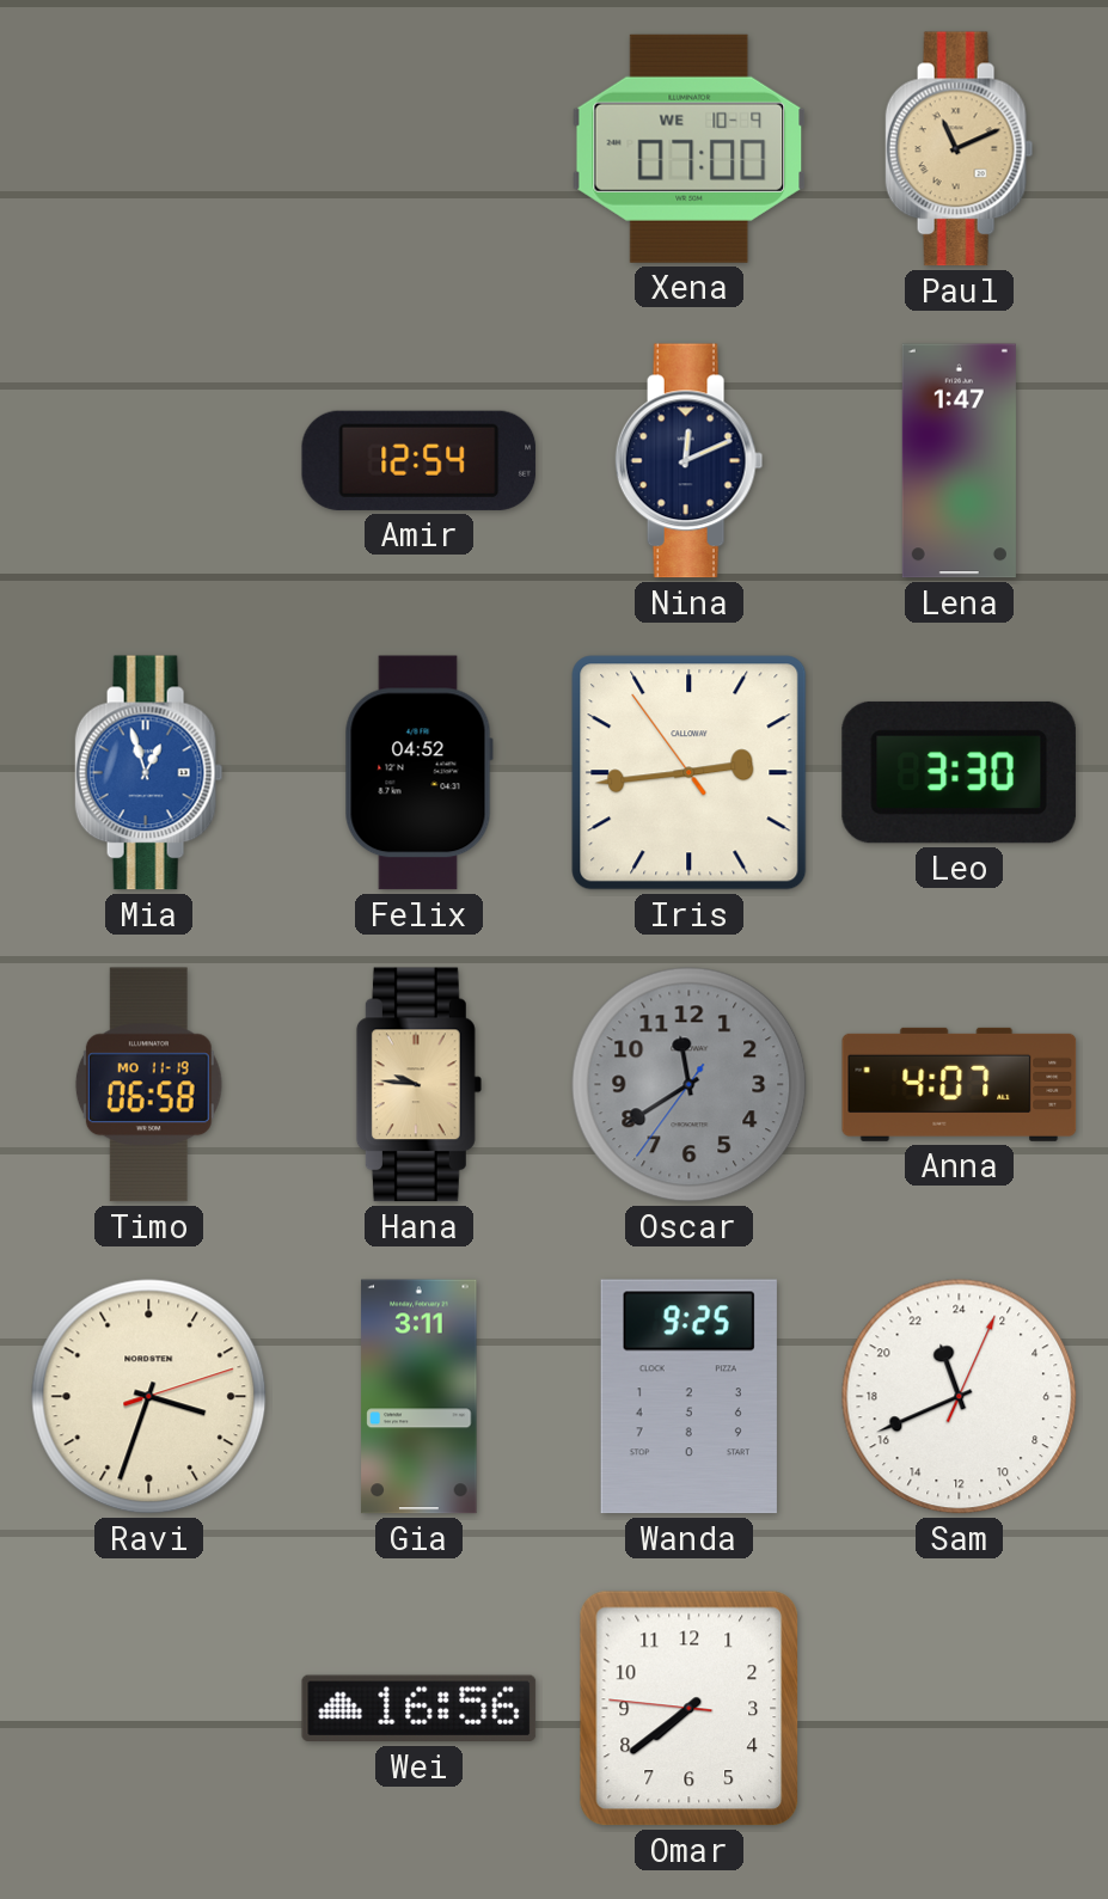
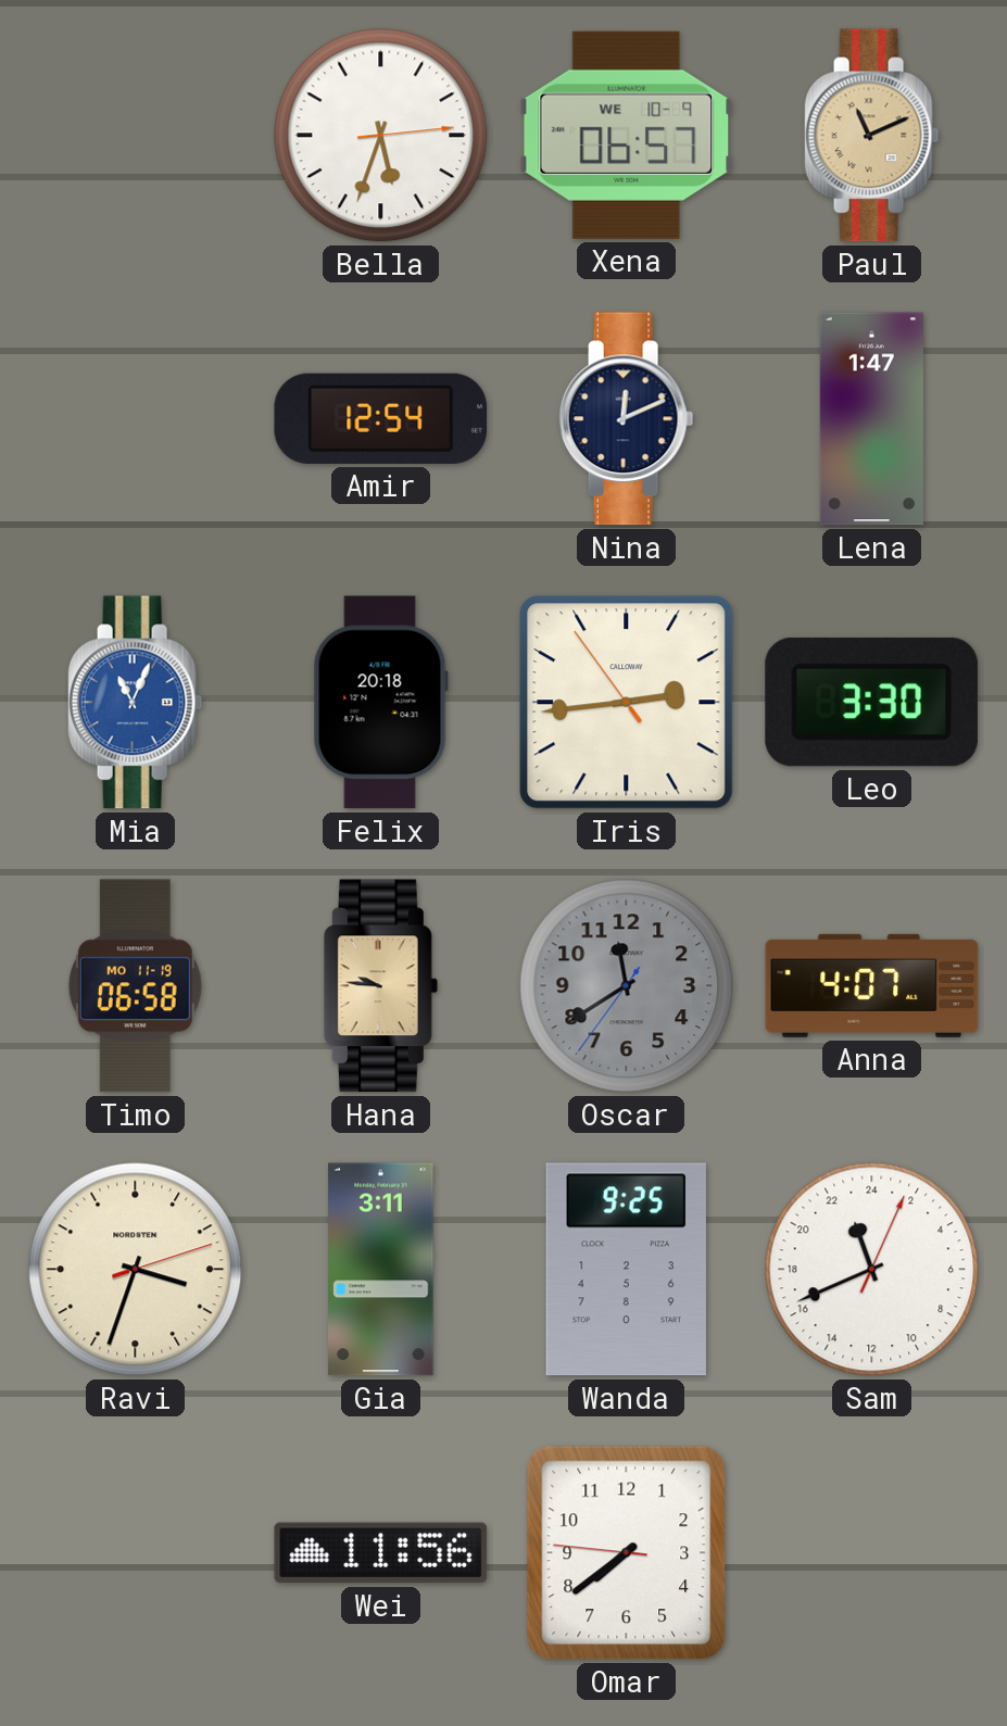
Bella: none -> 5:33
Xena: 07:00 -> 06:57
Mia: 12:57 -> 11:04
Felix: 04:52 -> 20:18
Wei: 16:56 -> 11:56
